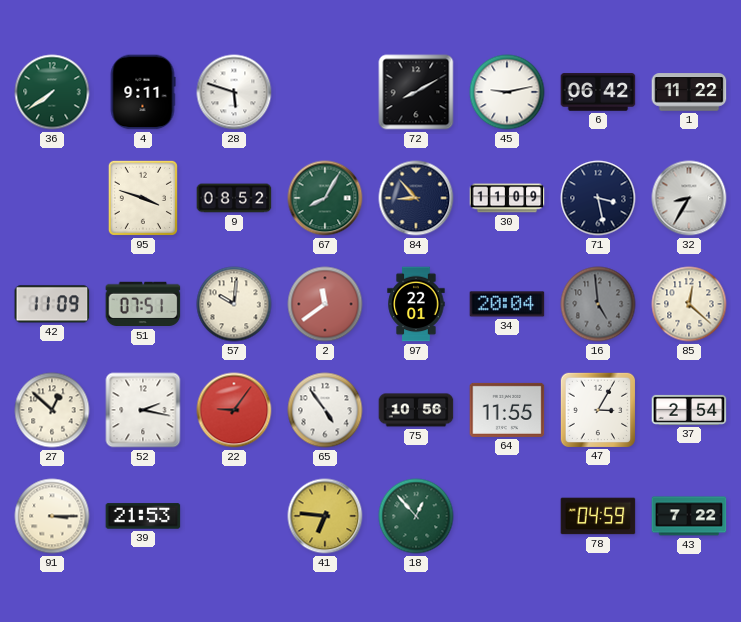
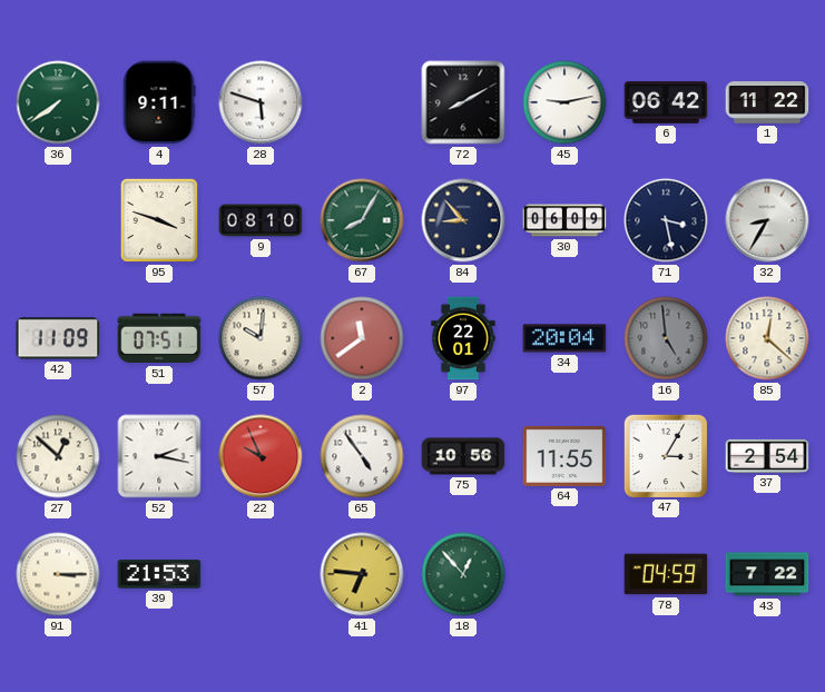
9: 08:52 -> 08:10
30: 11:09 -> 06:09
22: 9:06 -> 9:56
